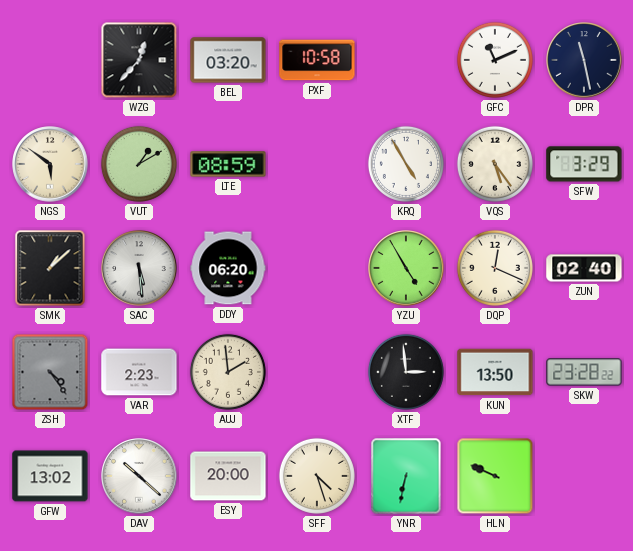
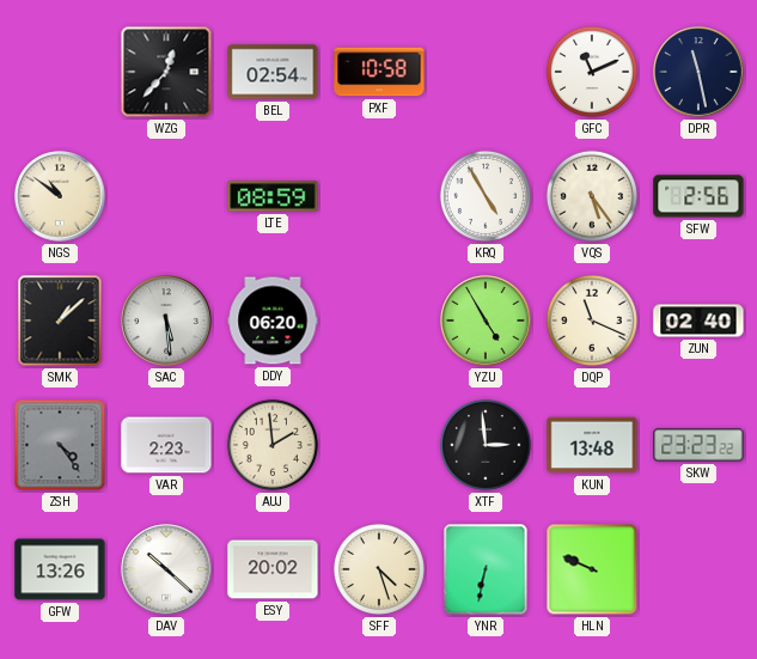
BEL: 03:20 -> 02:54
NGS: 5:51 -> 10:51
VUT: 1:10 -> none
SFW: 3:29 -> 2:56
DQP: 12:19 -> 11:19
KUN: 13:50 -> 13:48
SKW: 23:28 -> 23:23
GFW: 13:02 -> 13:26
ESY: 20:00 -> 20:02
